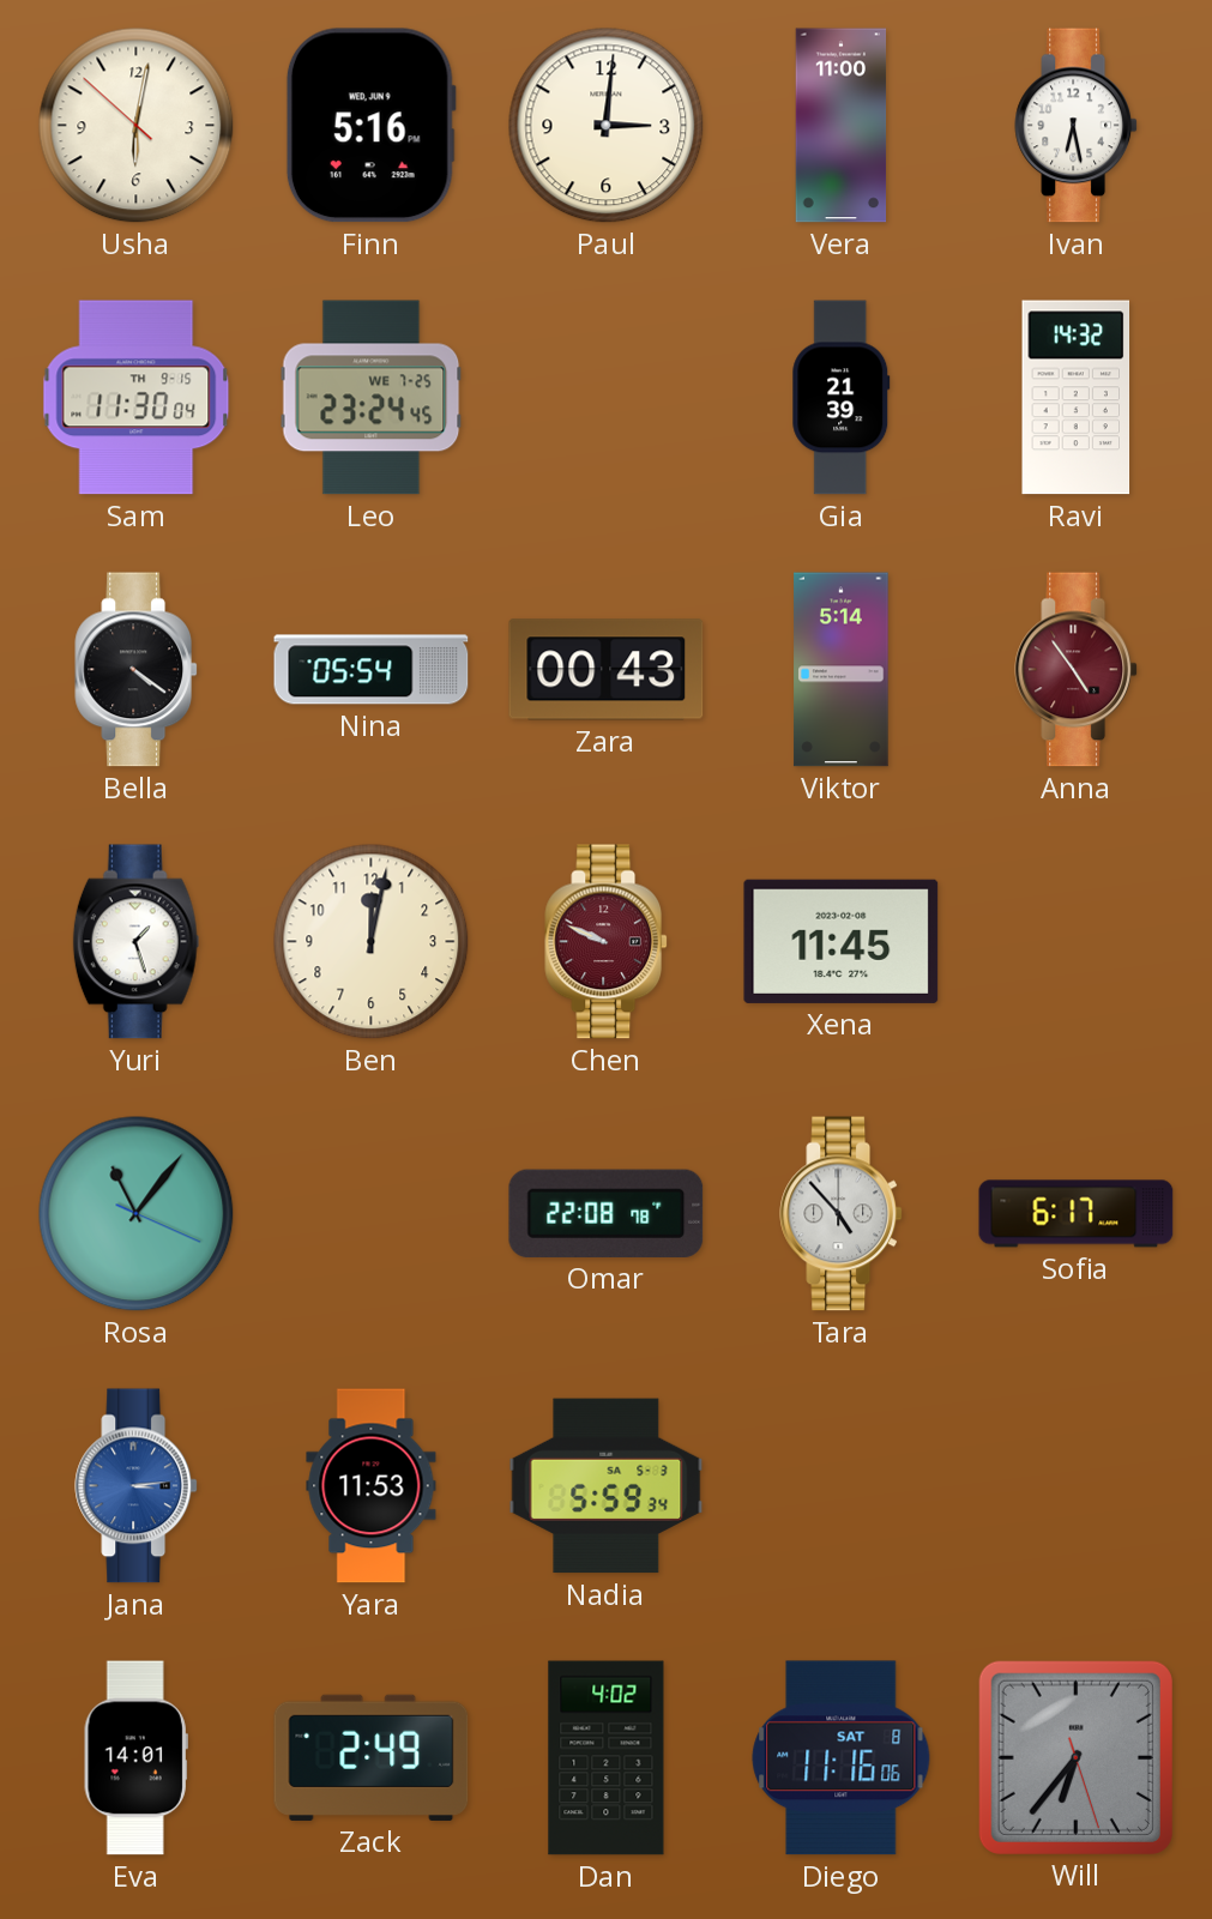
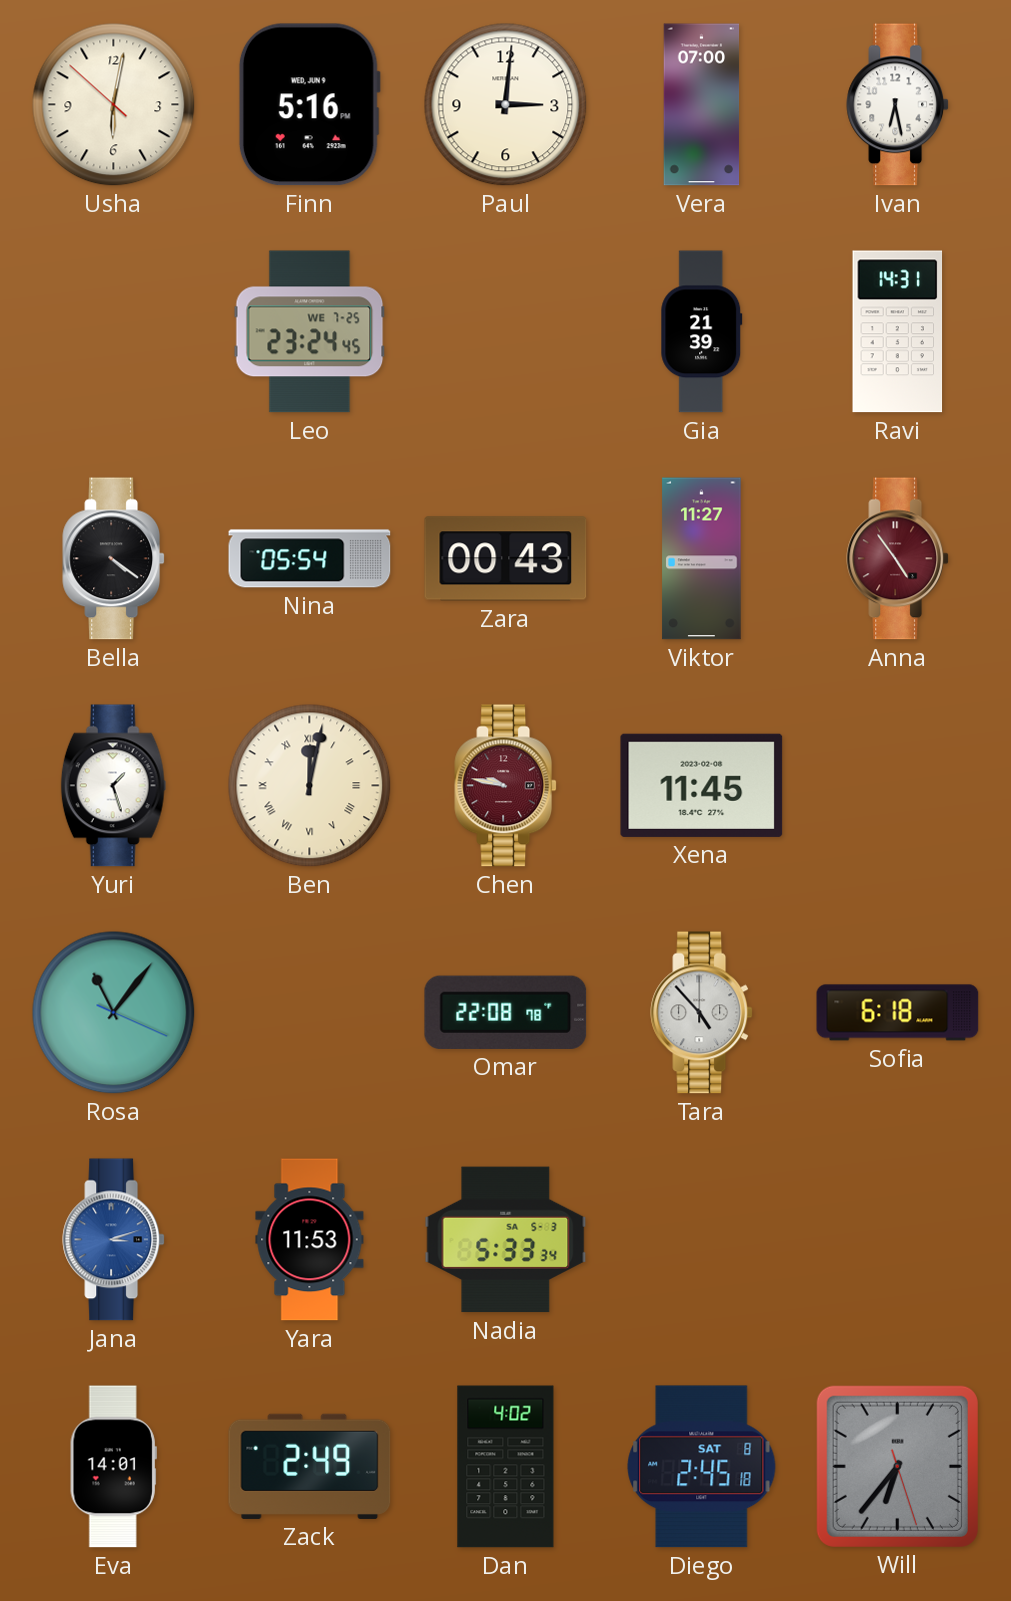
Vera: 11:00 -> 07:00
Sam: 11:30 -> none
Ravi: 14:32 -> 14:31
Viktor: 5:14 -> 11:27
Ben numerals: Arabic -> Roman
Chen: 9:49 -> 9:47
Sofia: 6:17 -> 6:18
Jana: 3:14 -> 3:12
Nadia: 5:59 -> 5:33
Diego: 11:16 -> 2:45
